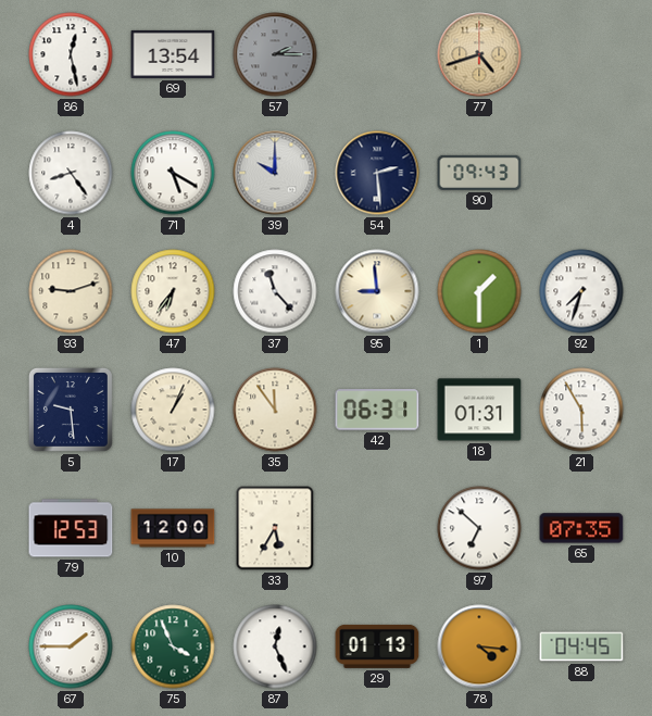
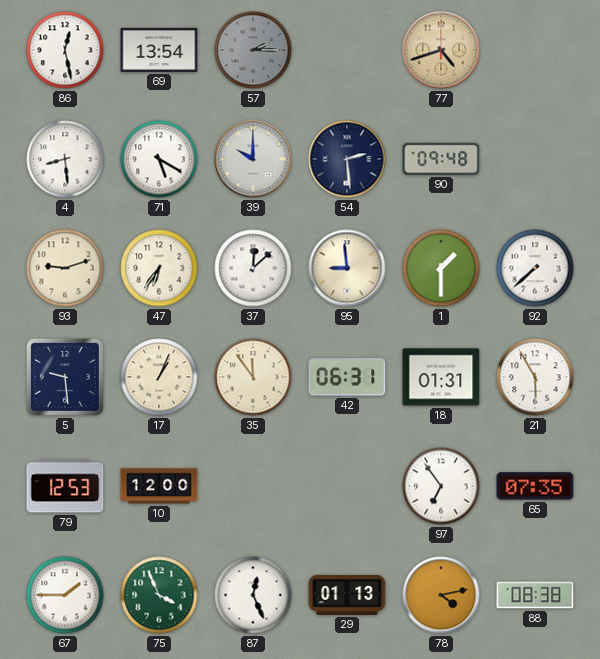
4: 8:24 -> 8:29
90: 09:43 -> 09:48
37: 11:23 -> 12:08
92: 7:33 -> 7:38
33: 5:35 -> none
97: 6:52 -> 6:54
78: 4:16 -> 4:13
88: 04:45 -> 08:38
